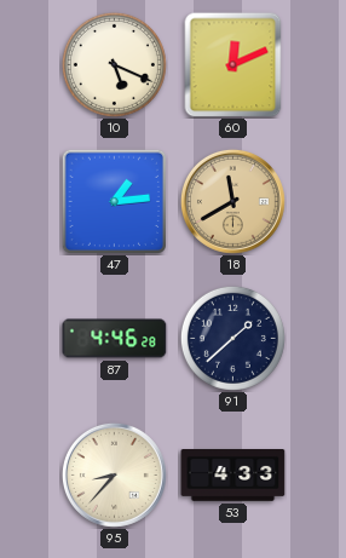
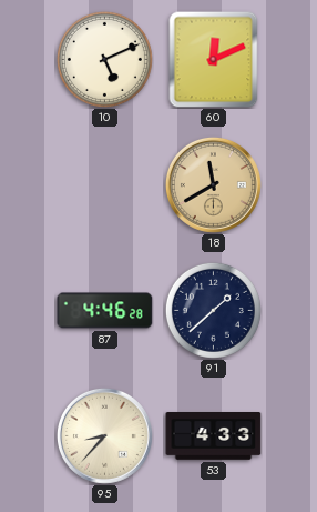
10: 5:19 -> 5:11
47: 1:14 -> none
